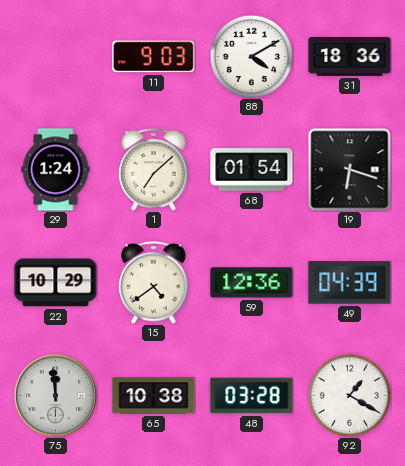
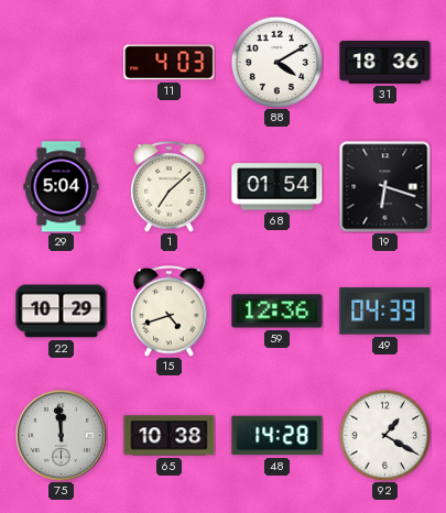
11: 9:03 -> 4:03
29: 1:24 -> 5:04
15: 4:39 -> 4:42
48: 03:28 -> 14:28
